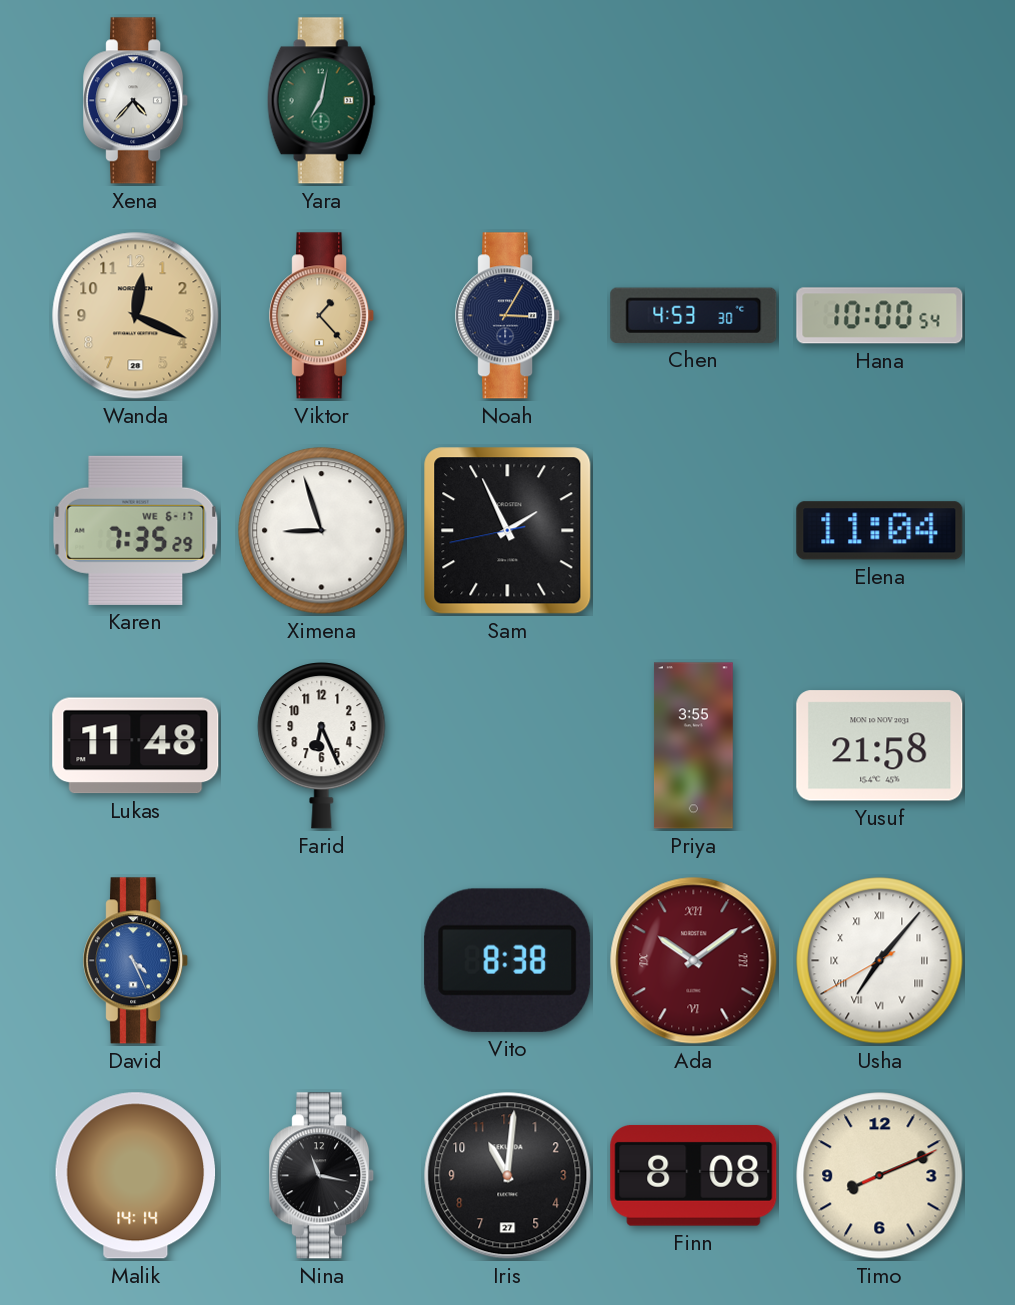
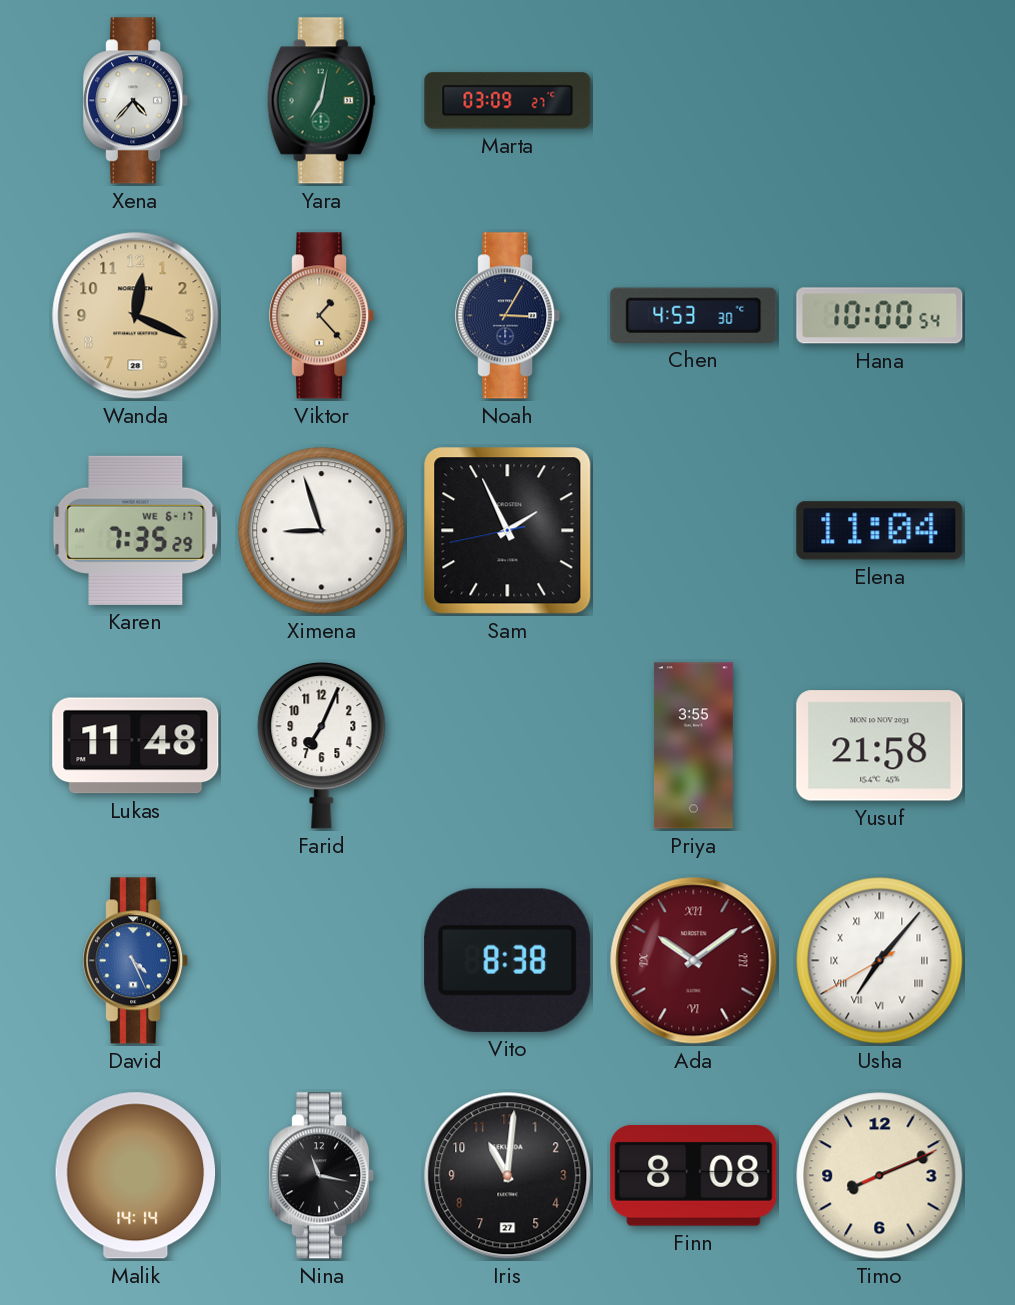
Marta: none -> 03:09
Farid: 6:26 -> 7:04
